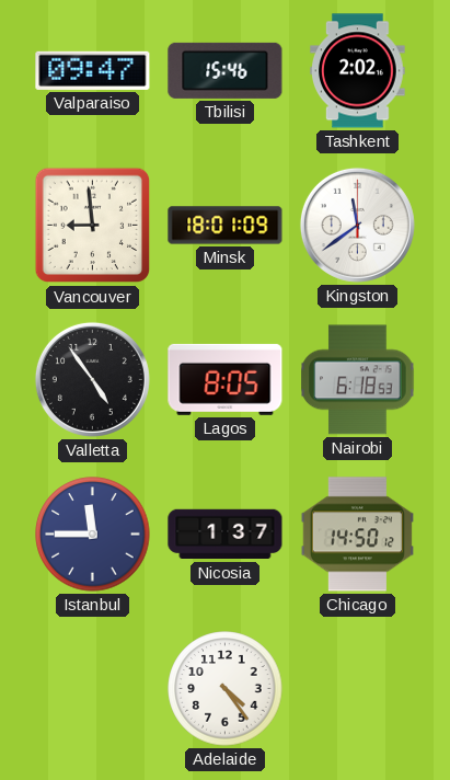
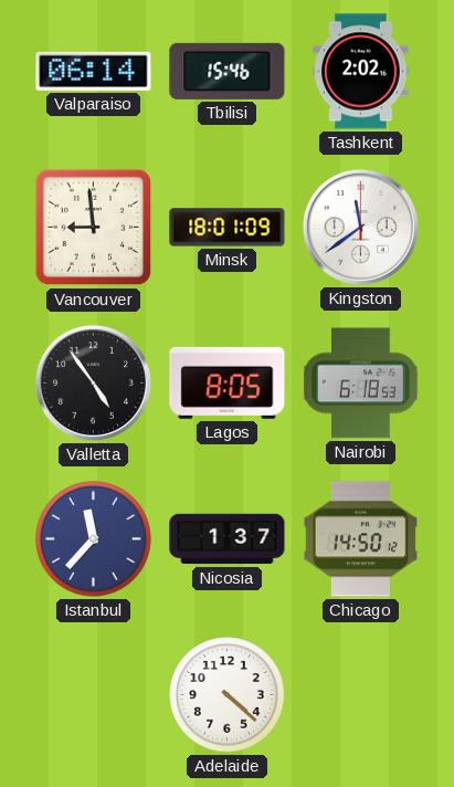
Valparaiso: 09:47 -> 06:14
Istanbul: 11:45 -> 11:37
Adelaide: 4:24 -> 4:22
